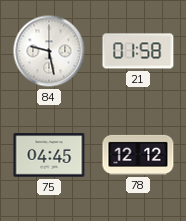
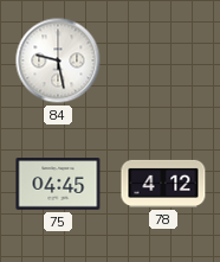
21: 01:58 -> none
78: 12:12 -> 4:12
